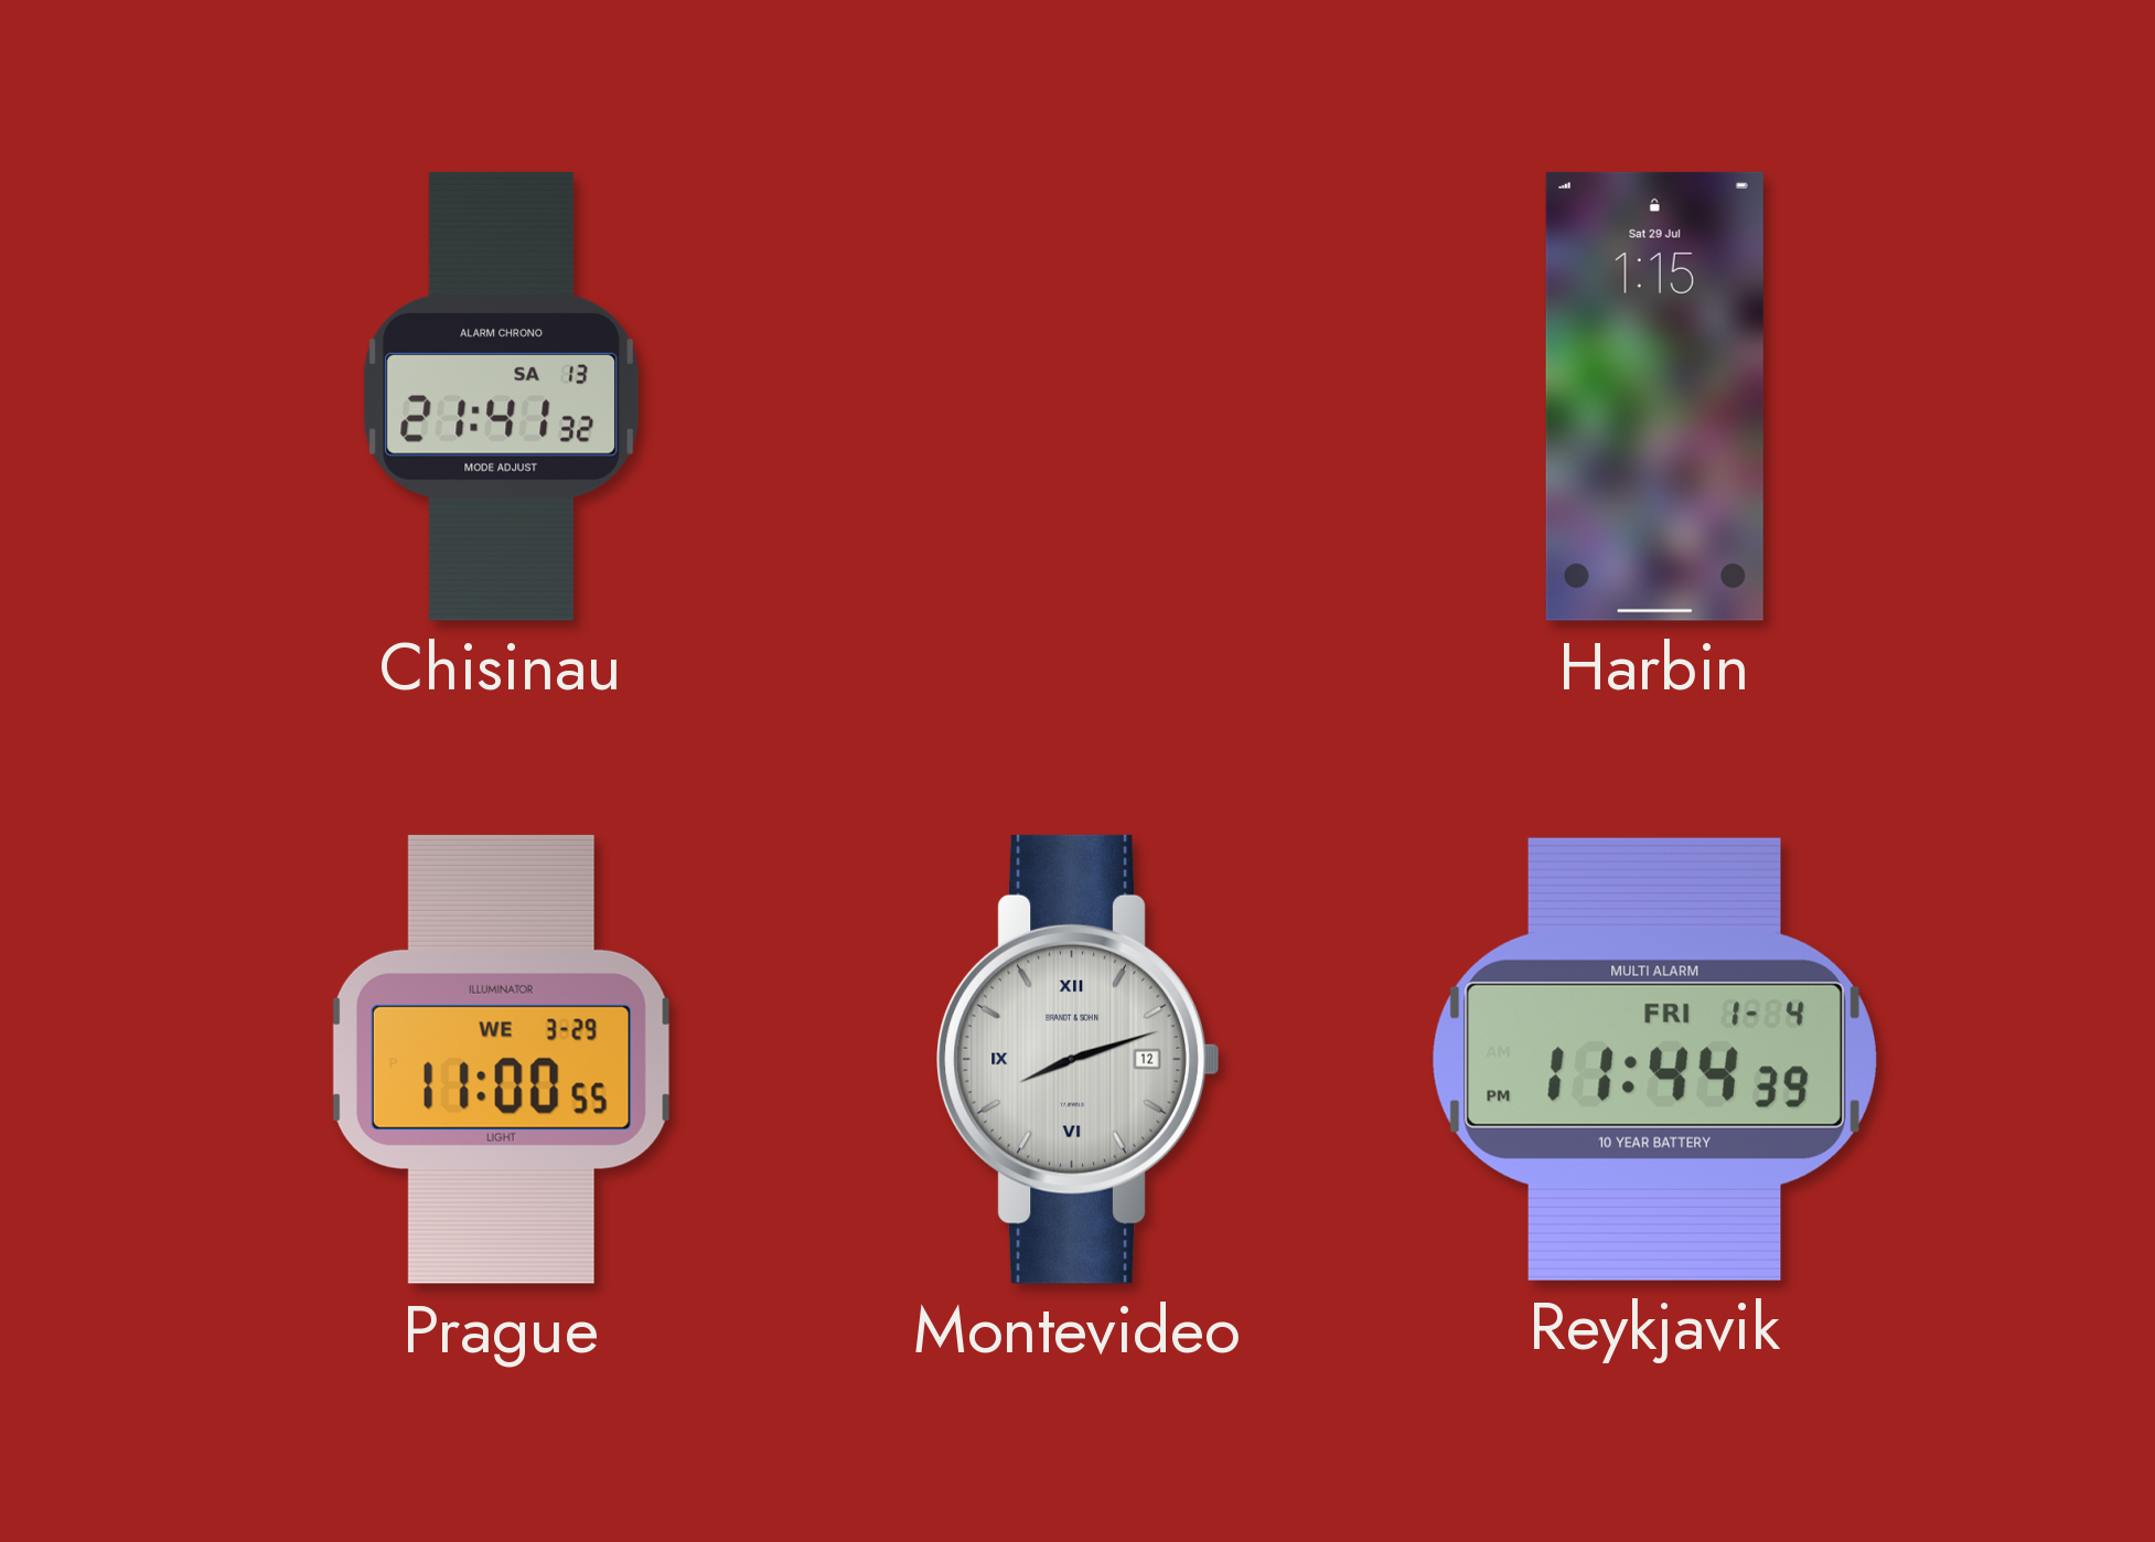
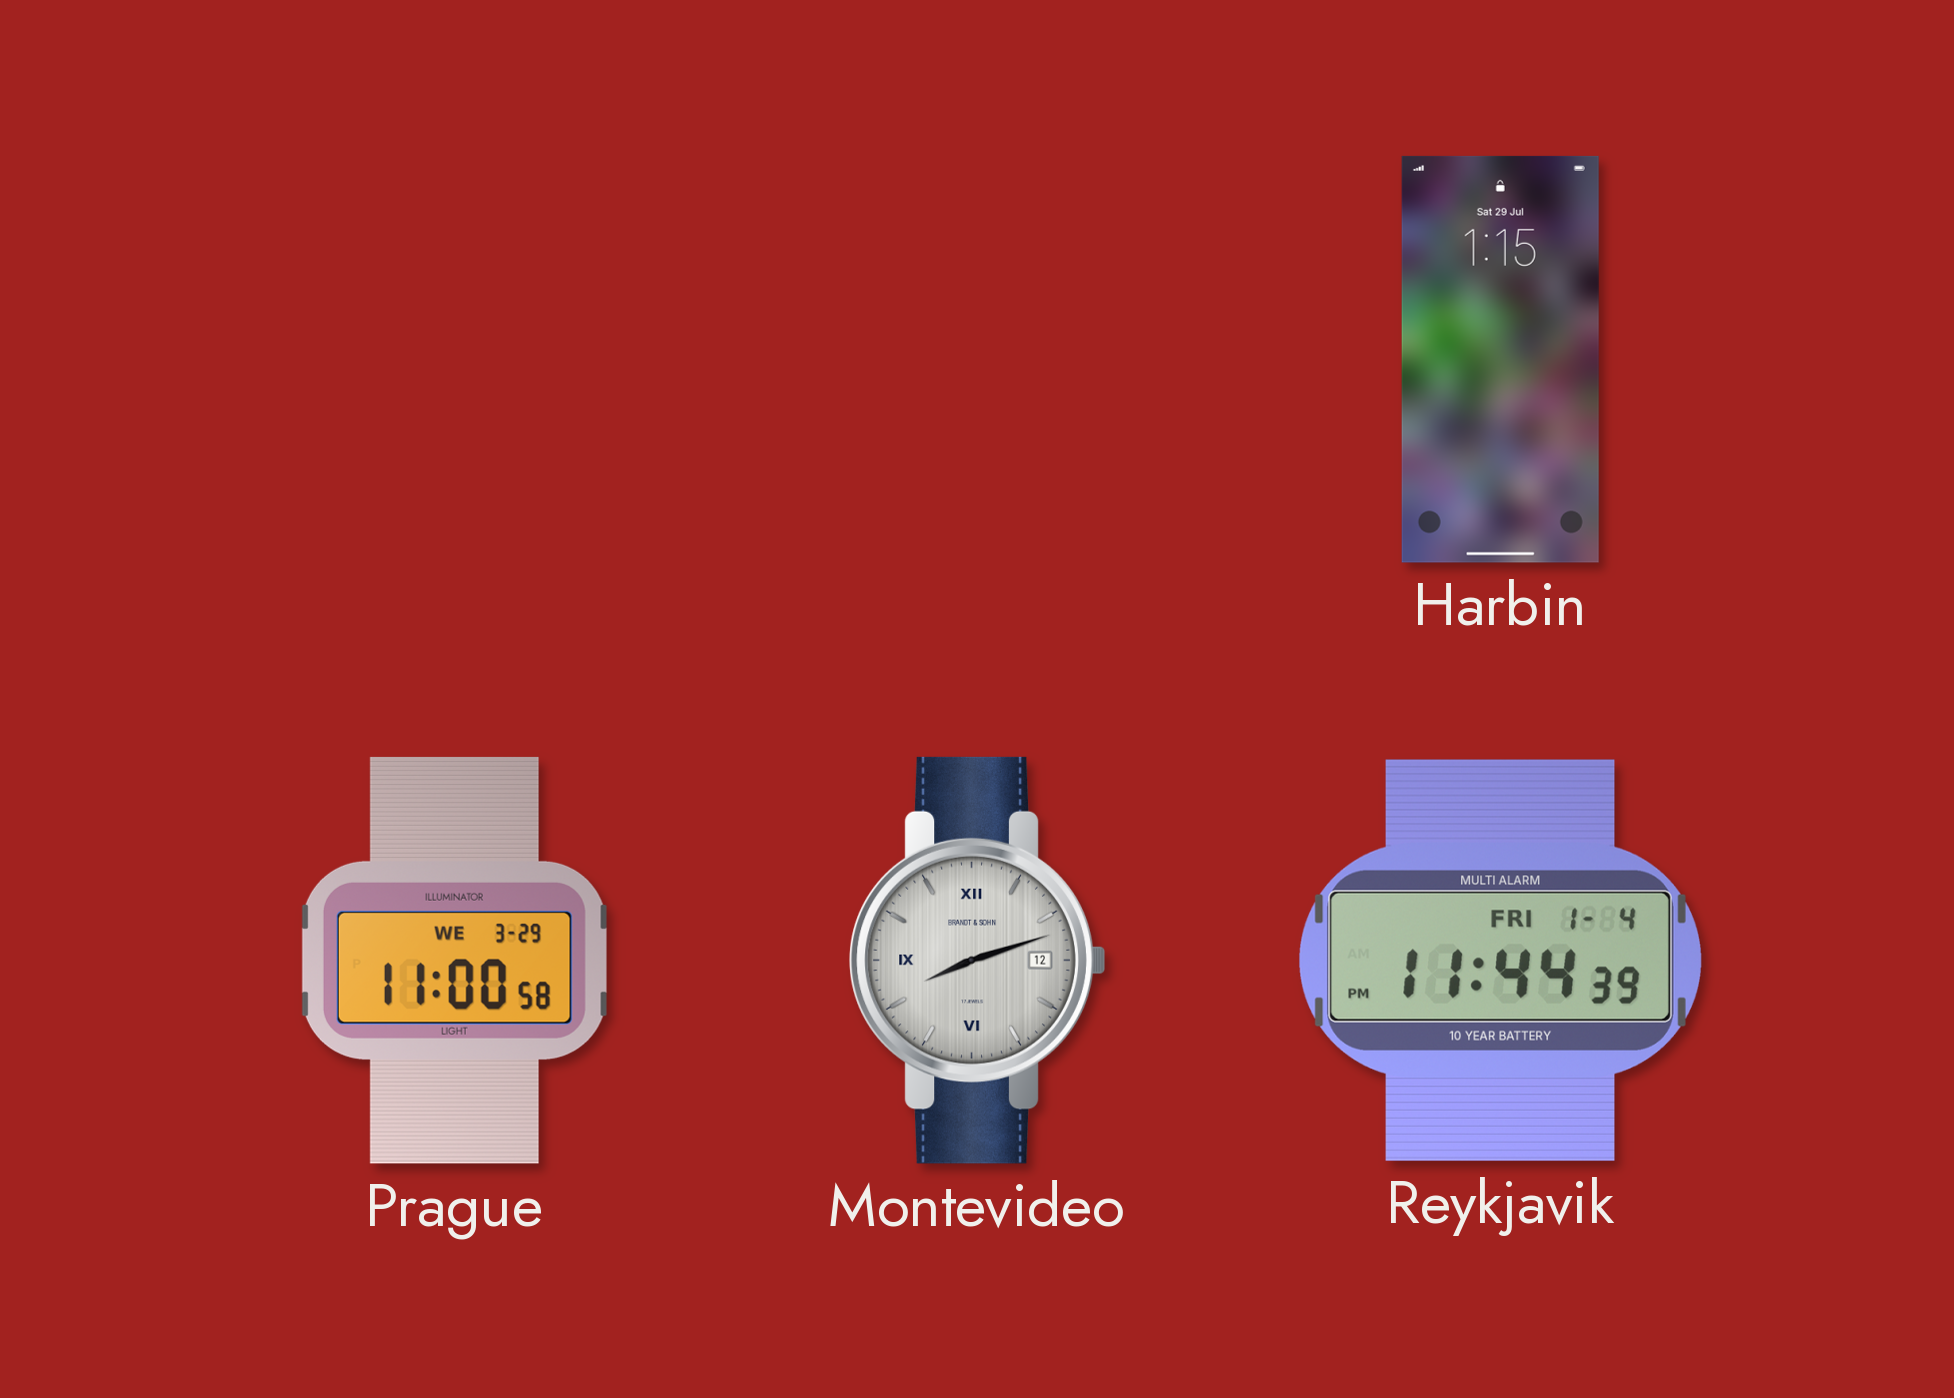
Chisinau: 21:41 -> none
Prague: 11:00:55 -> 11:00:58
